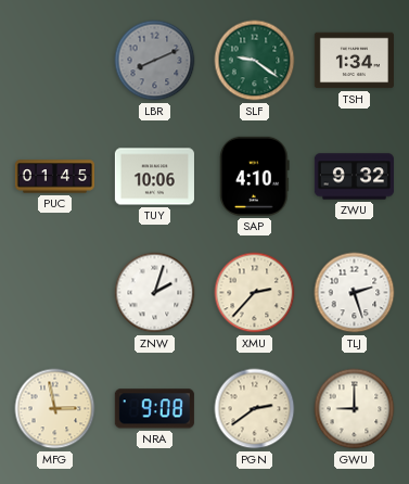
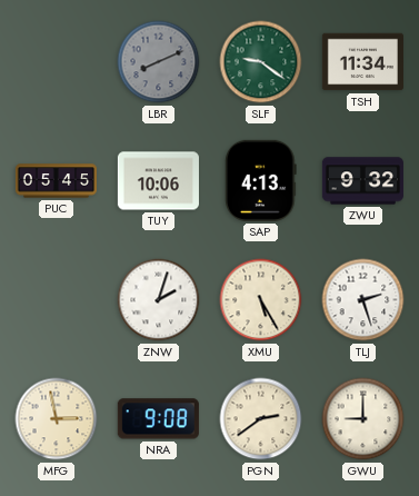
TSH: 1:34 -> 11:34
PUC: 01:45 -> 05:45
SAP: 4:10 -> 4:13
XMU: 2:37 -> 5:25
